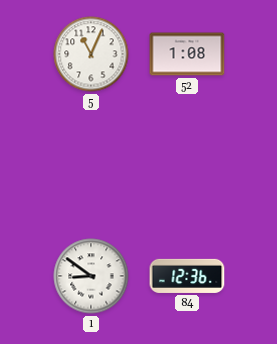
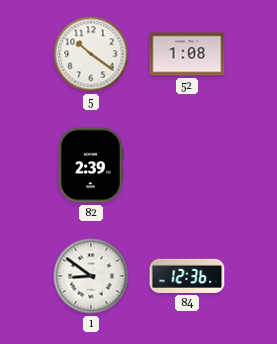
5: 11:04 -> 10:21
82: none -> 2:39
